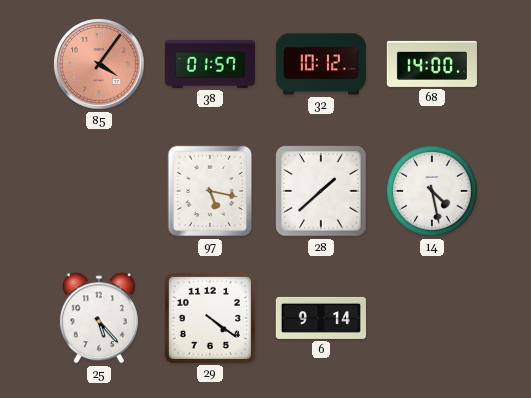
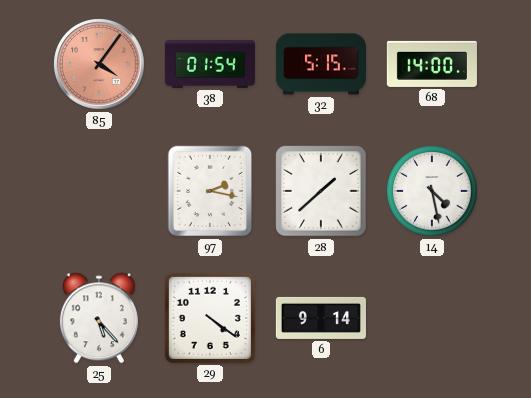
38: 01:57 -> 01:54
32: 10:12 -> 5:15
97: 5:17 -> 2:17
